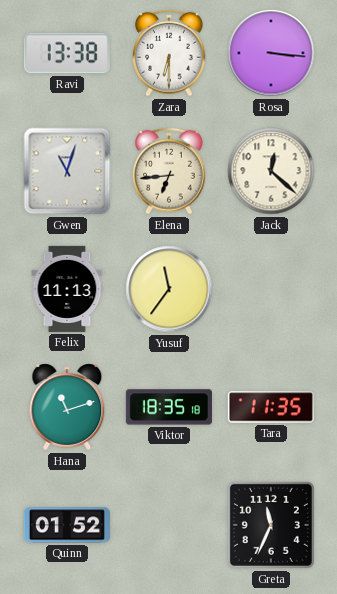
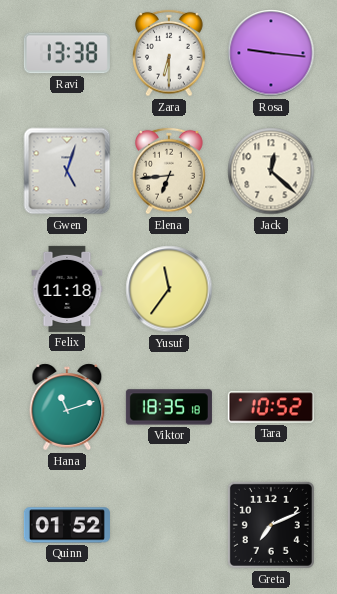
Rosa: 3:16 -> 9:16
Gwen: 11:03 -> 5:03
Felix: 11:13 -> 11:18
Tara: 11:35 -> 10:52
Greta: 11:34 -> 7:11
